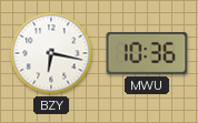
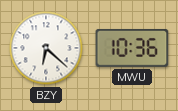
BZY: 6:17 -> 6:22
